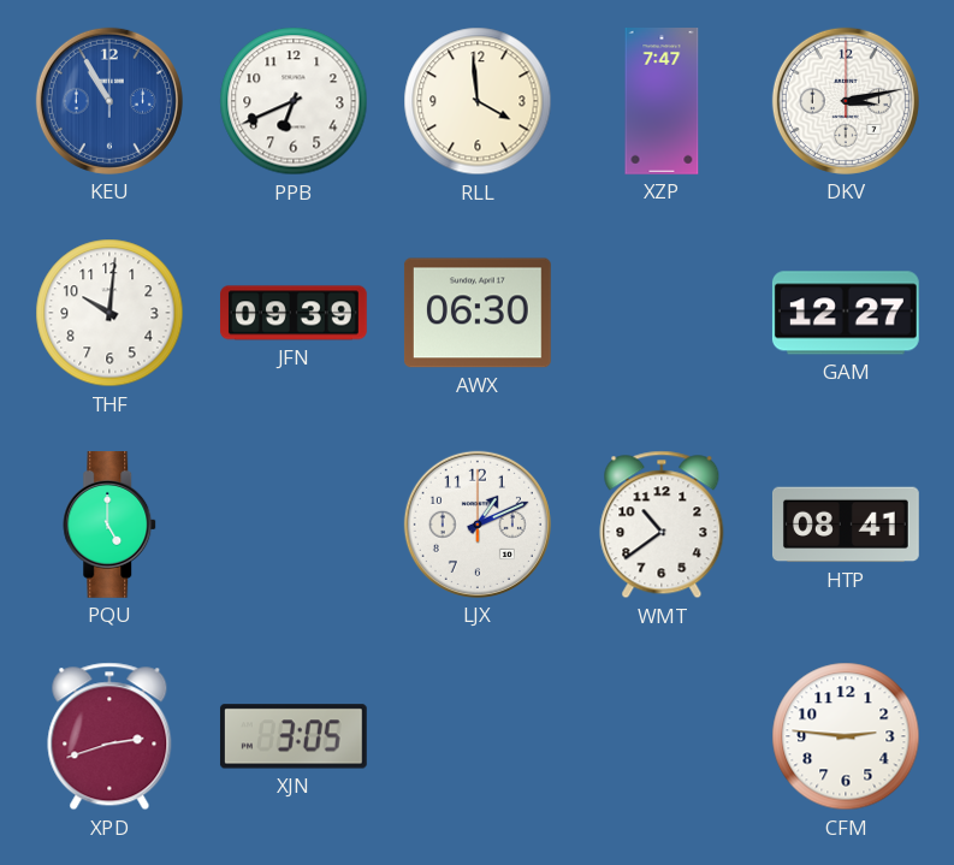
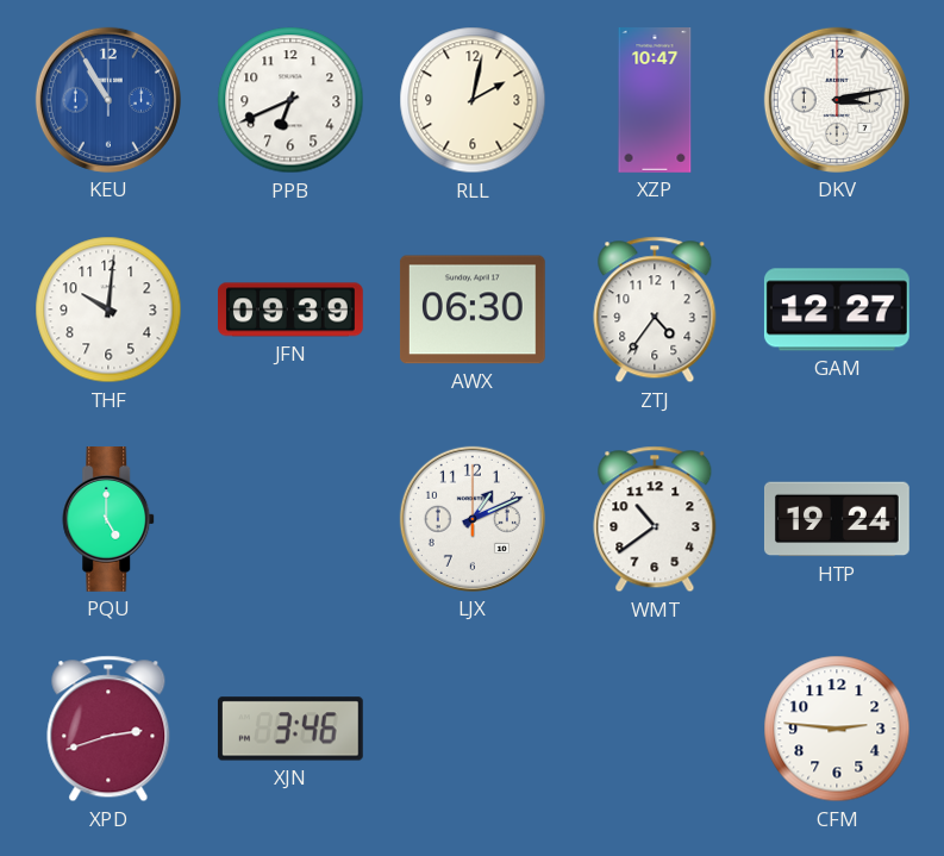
RLL: 3:59 -> 2:02
XZP: 7:47 -> 10:47
ZTJ: none -> 4:36
HTP: 08:41 -> 19:24
XJN: 3:05 -> 3:46
